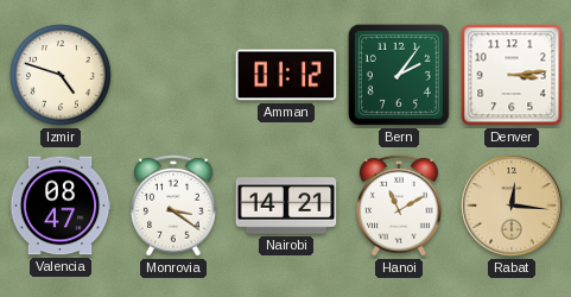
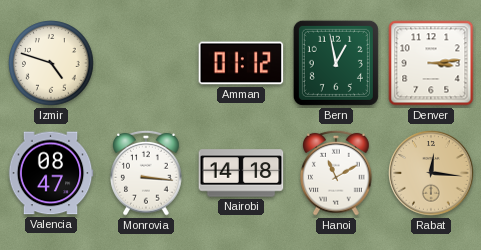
Bern: 2:06 -> 12:58
Monrovia: 3:21 -> 3:16
Nairobi: 14:21 -> 14:18
